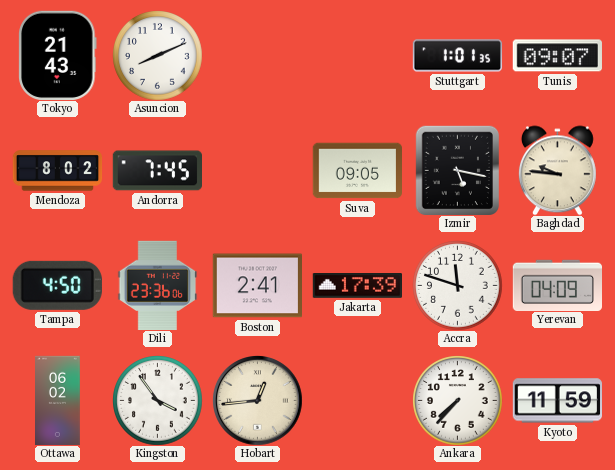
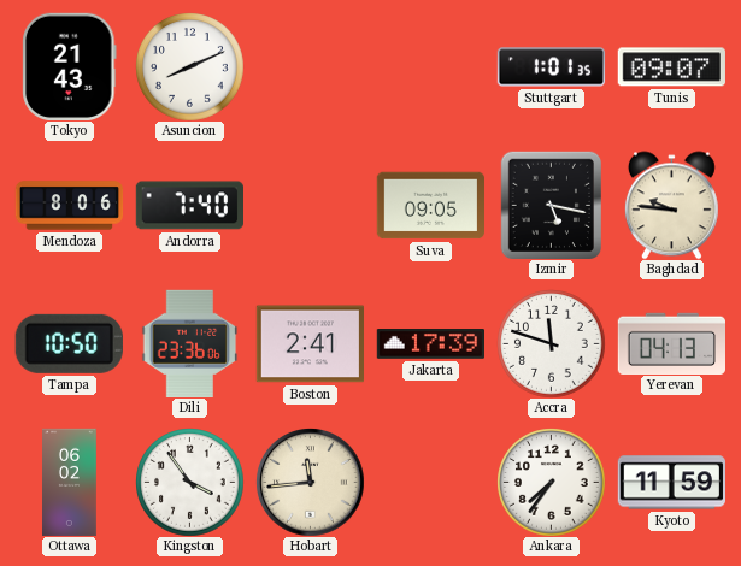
Mendoza: 8:02 -> 8:06
Andorra: 7:45 -> 7:40
Tampa: 4:50 -> 10:50
Yerevan: 04:09 -> 04:13
Hobart: 12:44 -> 11:44
Ankara: 7:37 -> 7:36
